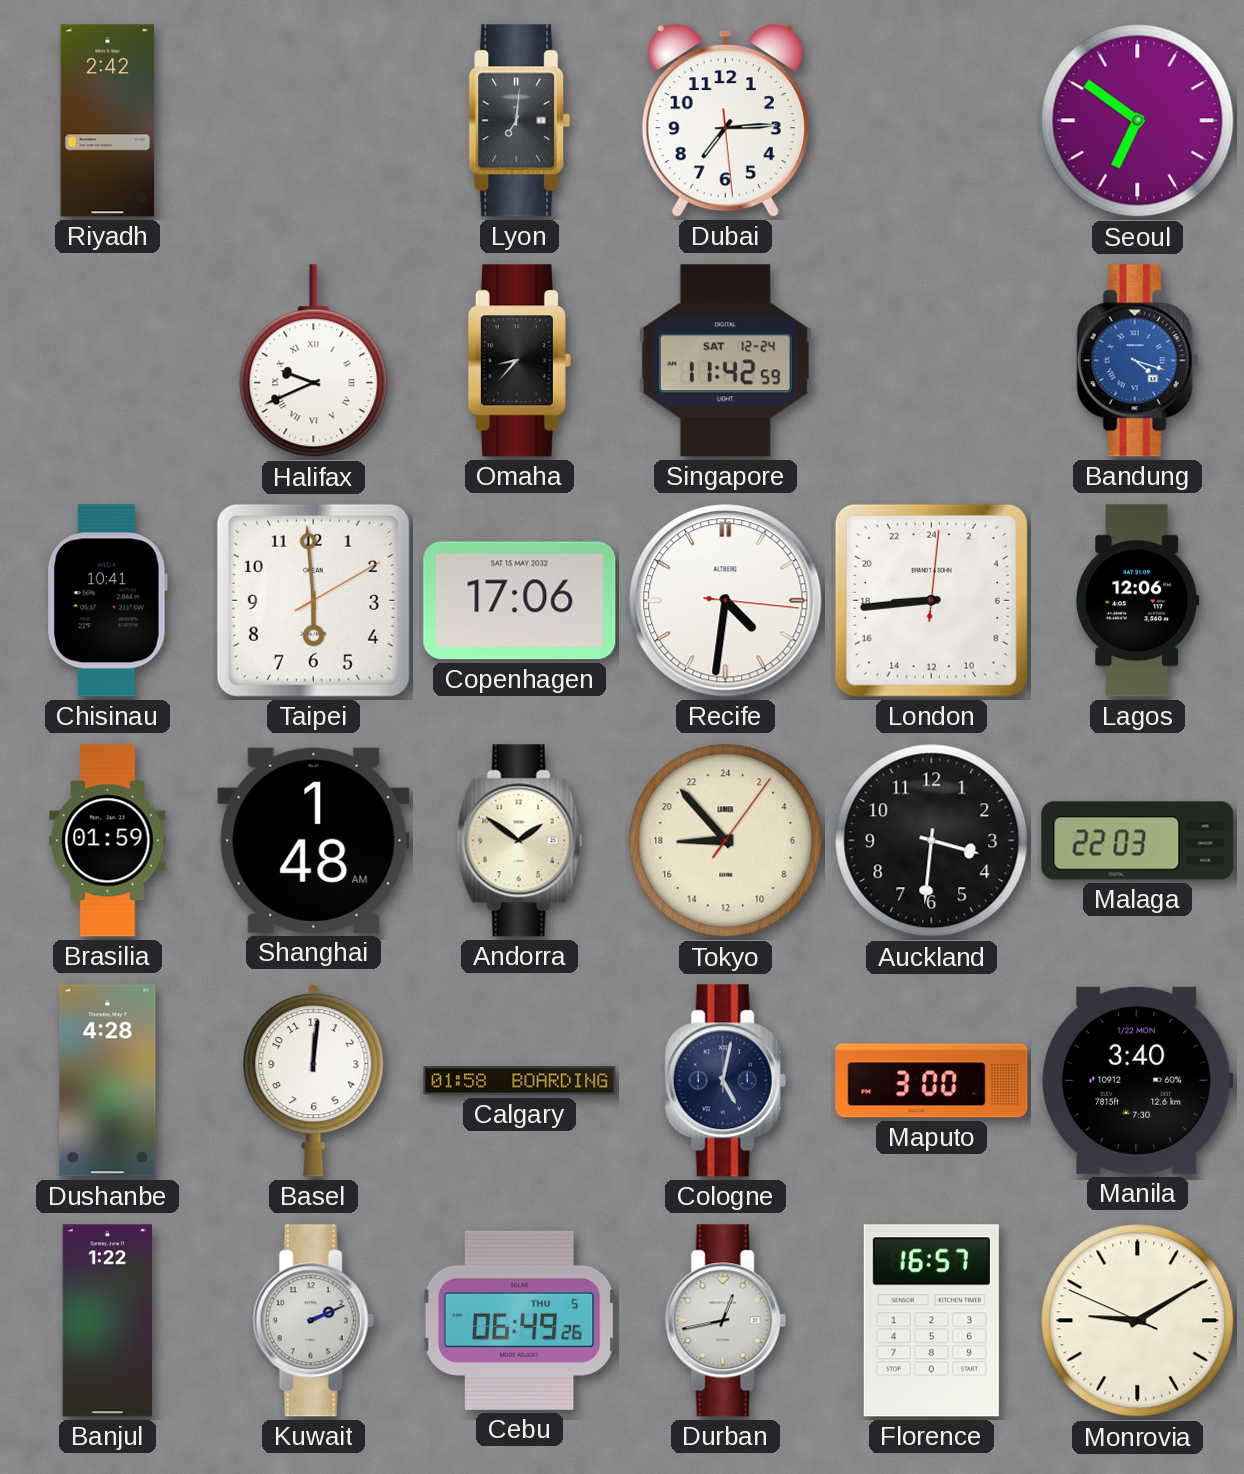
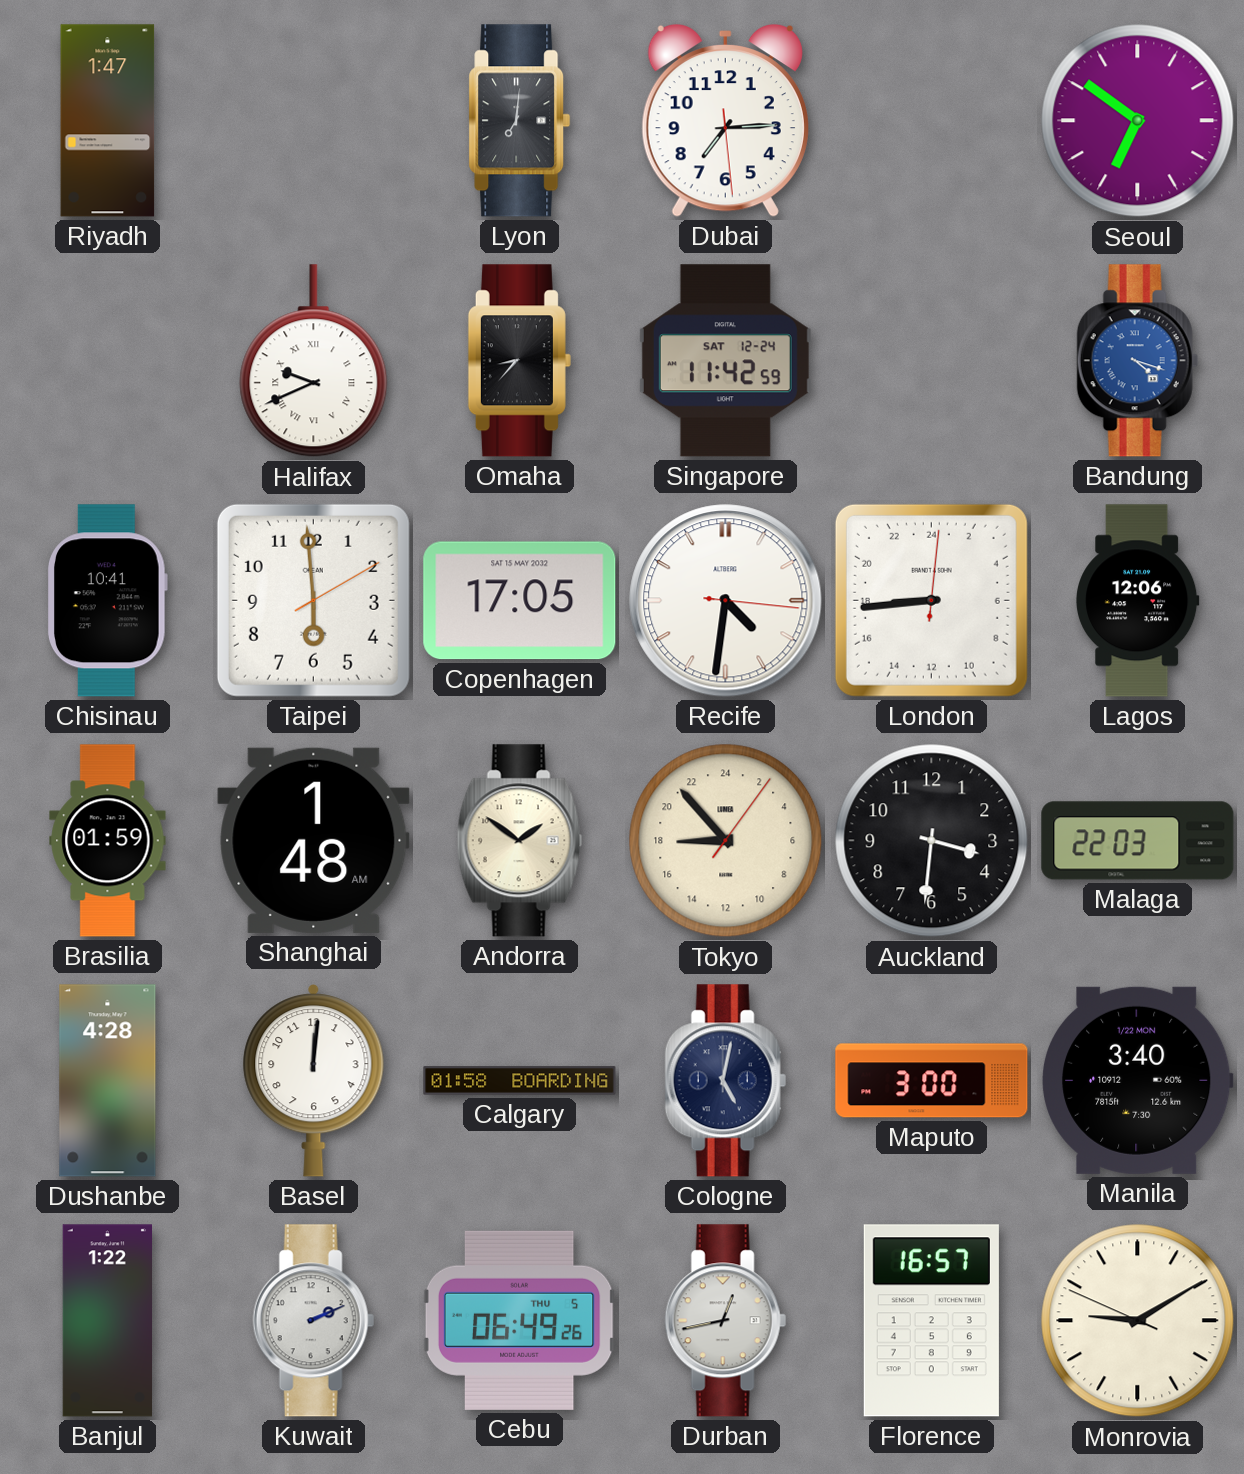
Riyadh: 2:42 -> 1:47
Copenhagen: 17:06 -> 17:05
